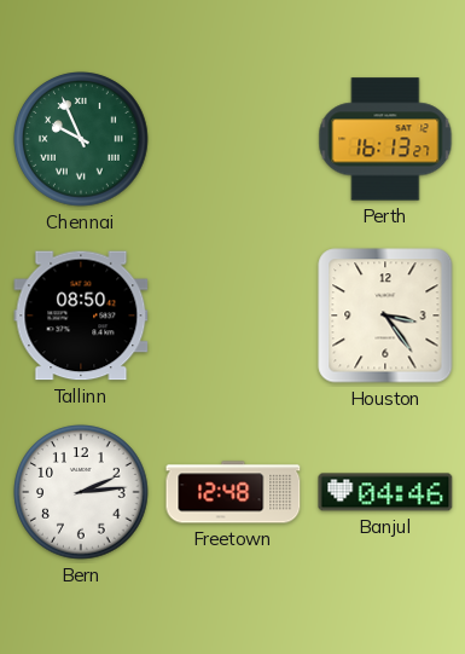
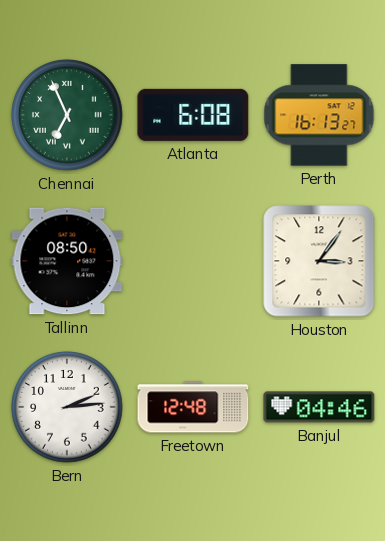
Chennai: 9:56 -> 6:56
Atlanta: none -> 6:08
Houston: 3:24 -> 3:06
